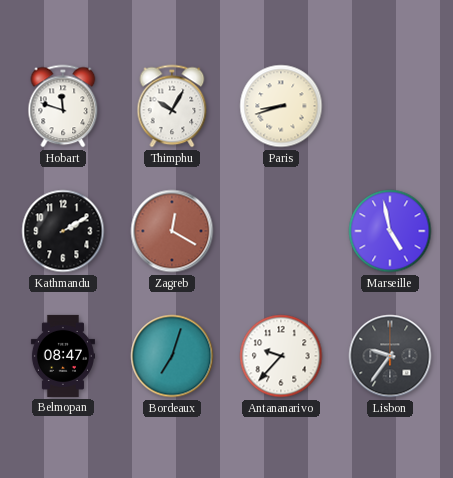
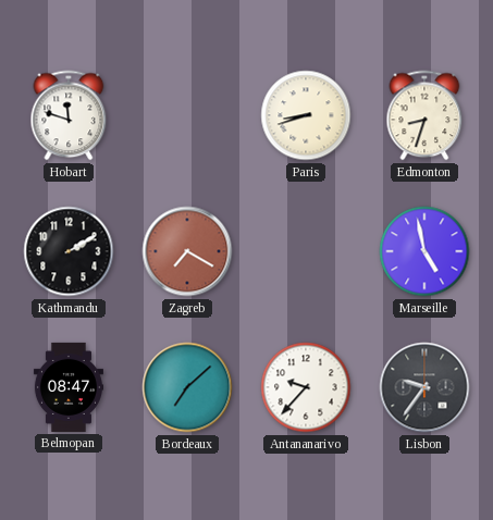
Thimphu: 10:05 -> none
Edmonton: none -> 8:33
Zagreb: 12:20 -> 7:20
Bordeaux: 7:03 -> 7:08
